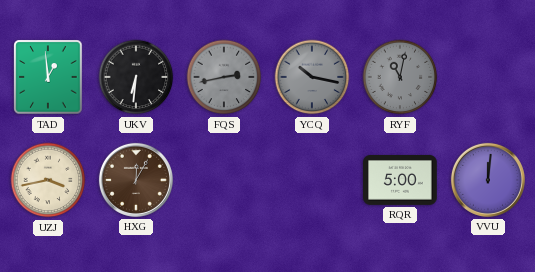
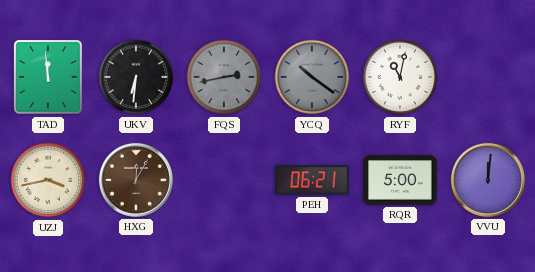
TAD: 12:59 -> 11:59
YCQ: 10:17 -> 10:21
RYF dial: grey -> white
PEH: none -> 06:21
